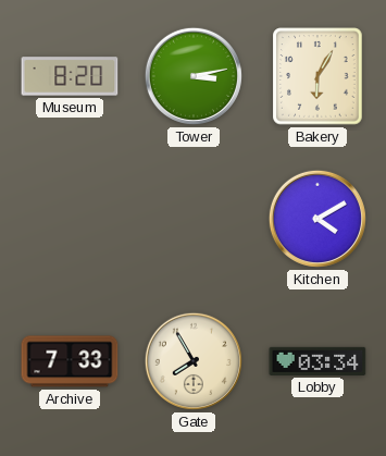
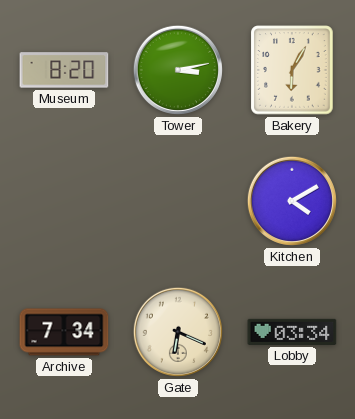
Archive: 7:33 -> 7:34
Gate: 7:55 -> 6:19
